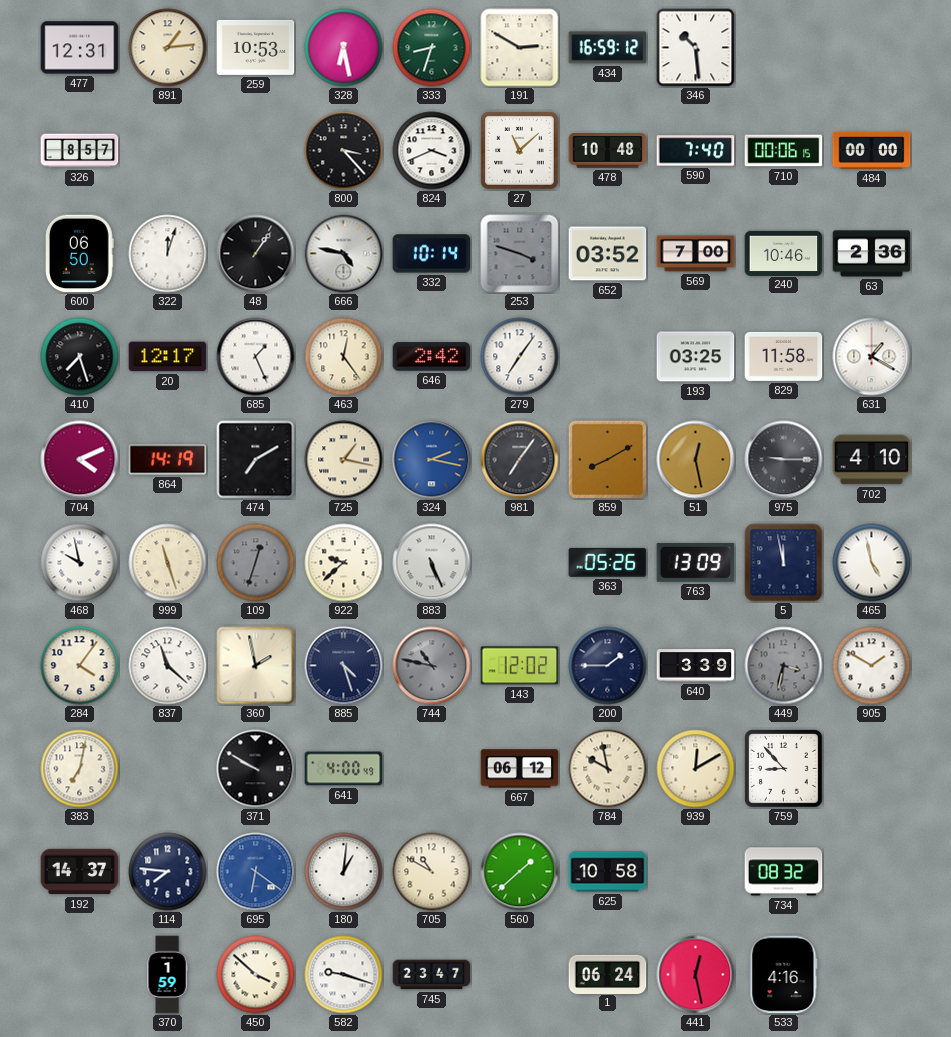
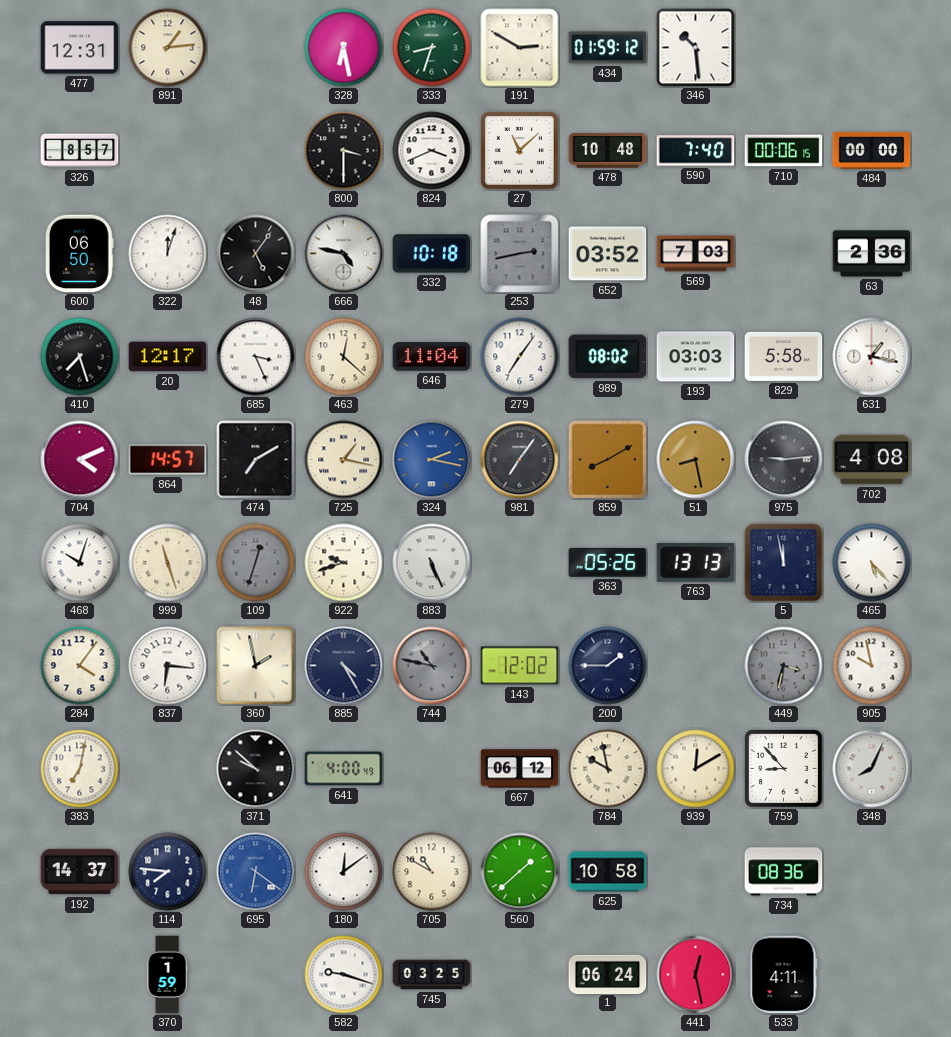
259: 10:53 -> none
434: 16:59 -> 01:59
800: 3:23 -> 3:30
48: 1:06 -> 5:06
332: 10:14 -> 10:18
253: 3:48 -> 2:43
569: 7:00 -> 7:03
240: 10:46 -> none
685: 1:26 -> 3:26
463: 12:24 -> 12:22
646: 2:42 -> 11:04
989: none -> 08:02
193: 03:25 -> 03:03
829: 11:58 -> 5:58
631: 1:20 -> 1:17
864: 14:19 -> 14:57
51: 12:28 -> 8:28
975: 9:15 -> 9:14
702: 4:10 -> 4:08
468: 9:58 -> 10:03
922: 9:38 -> 9:42
763: 13:09 -> 13:13
465: 4:58 -> 5:23
837: 11:22 -> 6:16
885: 4:27 -> 4:25
640: 3:39 -> none
905: 1:50 -> 9:58
371: 9:50 -> 9:52
348: none -> 8:04
180: 1:01 -> 12:09
734: 08:32 -> 08:36
450: 3:52 -> none
745: 23:47 -> 03:25
533: 4:16 -> 4:11
